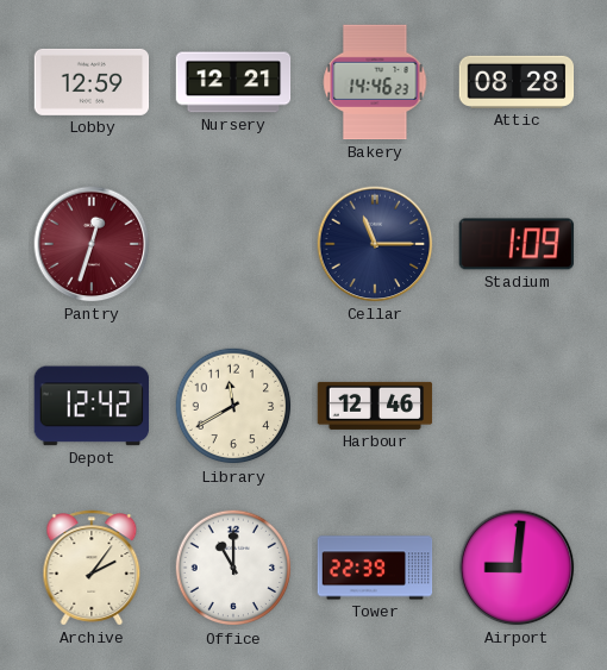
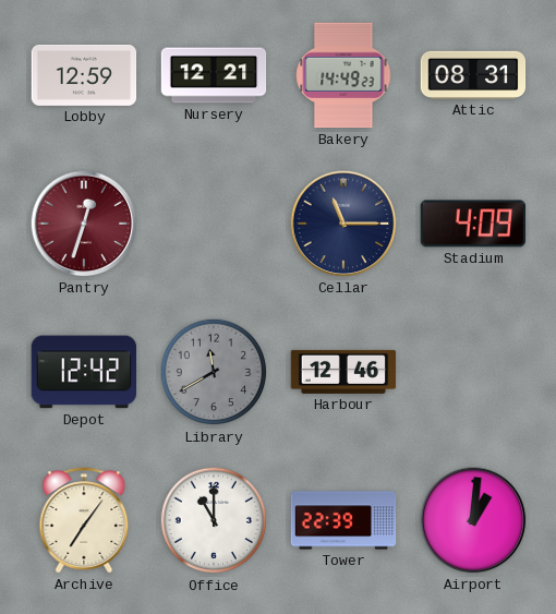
Bakery: 14:46 -> 14:49
Attic: 08:28 -> 08:31
Stadium: 1:09 -> 4:09
Library dial: cream -> grey
Archive: 2:06 -> 7:06
Airport: 9:01 -> 1:01
